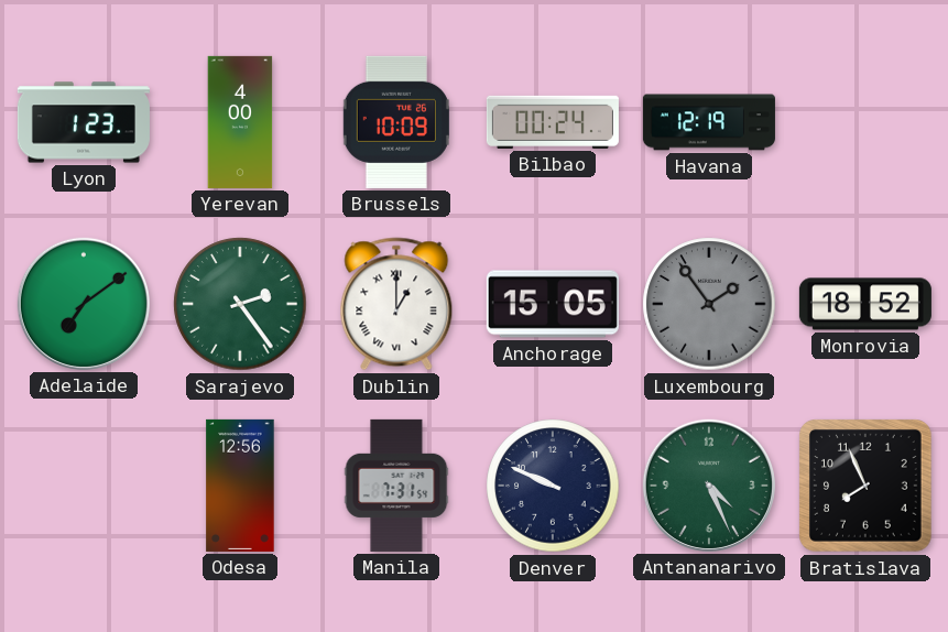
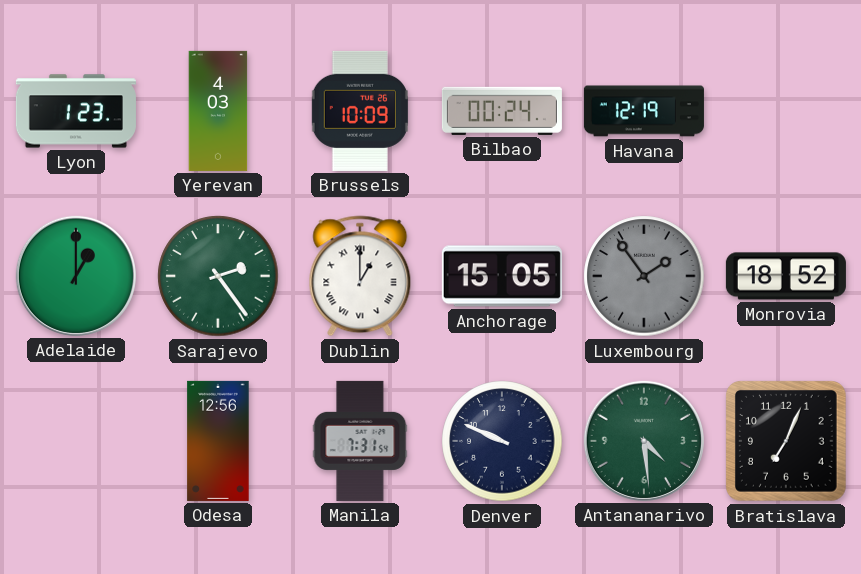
Yerevan: 4:00 -> 4:03
Adelaide: 7:09 -> 1:00
Antananarivo: 4:26 -> 4:29
Bratislava: 7:56 -> 7:04
